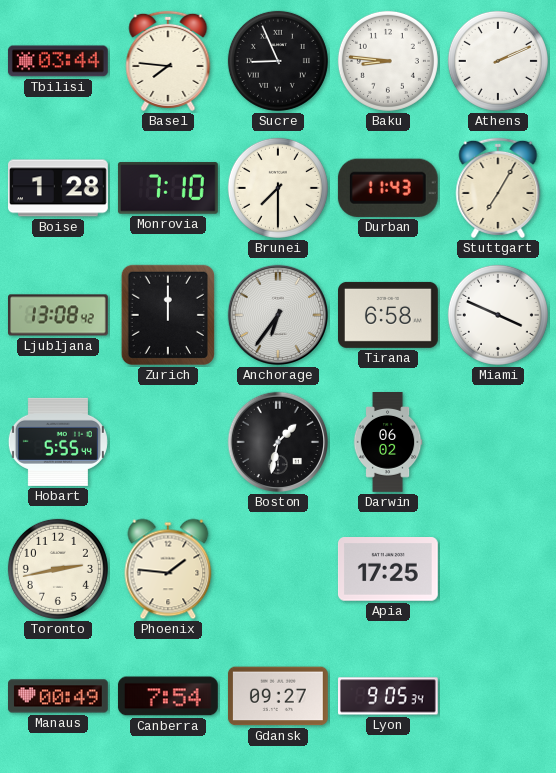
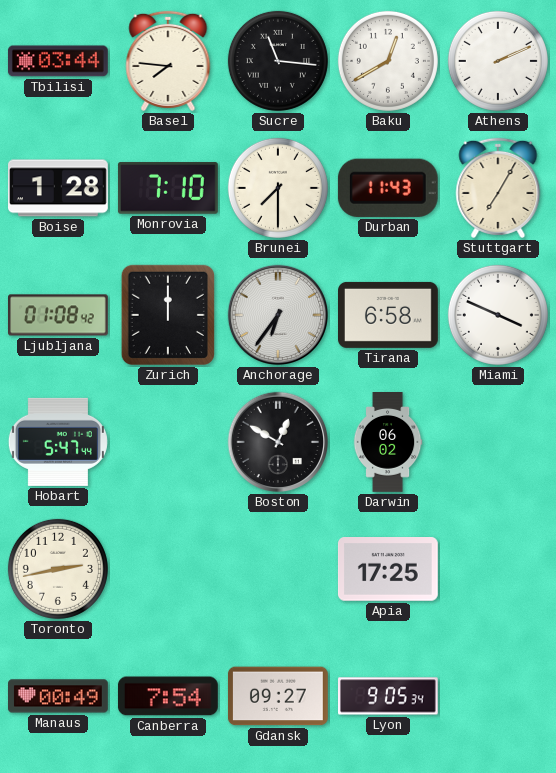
Sucre: 8:56 -> 11:16
Baku: 8:46 -> 12:40
Ljubljana: 13:08 -> 01:08
Hobart: 5:55 -> 5:47
Boston: 1:32 -> 12:50
Phoenix: 1:46 -> none
